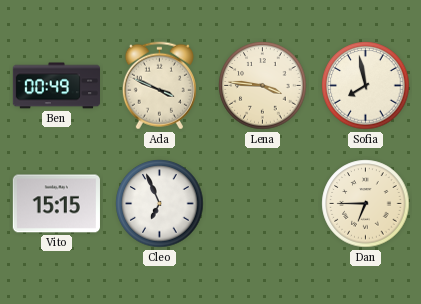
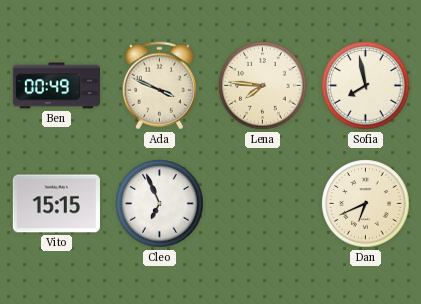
Lena: 3:46 -> 7:46
Dan: 6:45 -> 6:41
